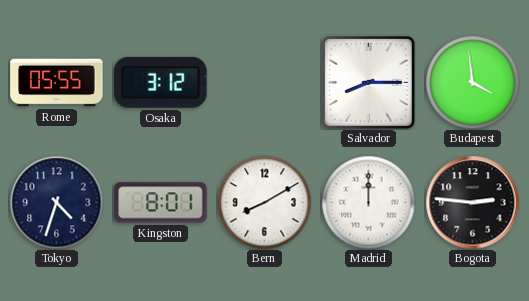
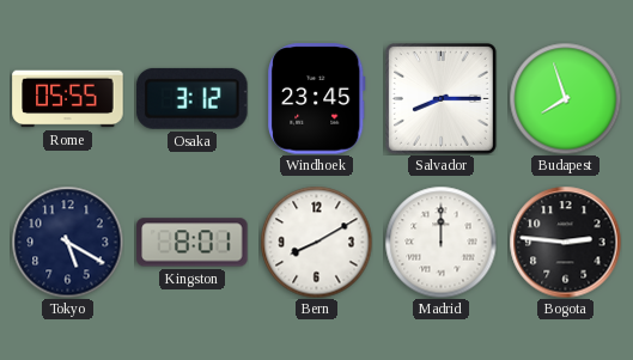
Windhoek: none -> 23:45
Budapest: 3:59 -> 7:57
Tokyo: 4:33 -> 5:20
